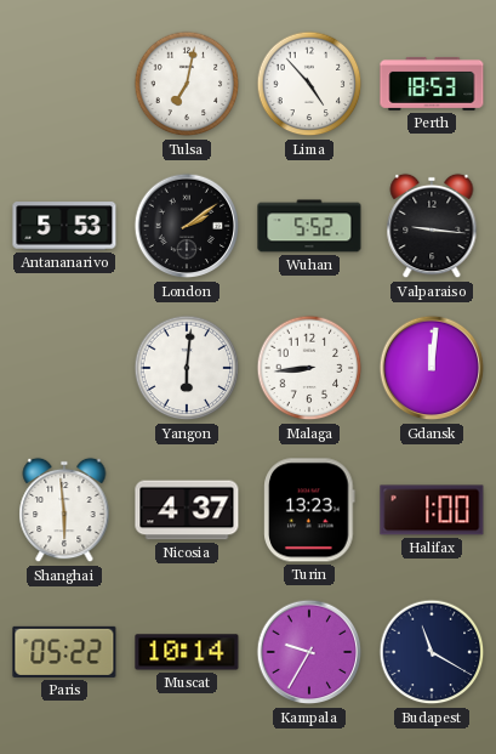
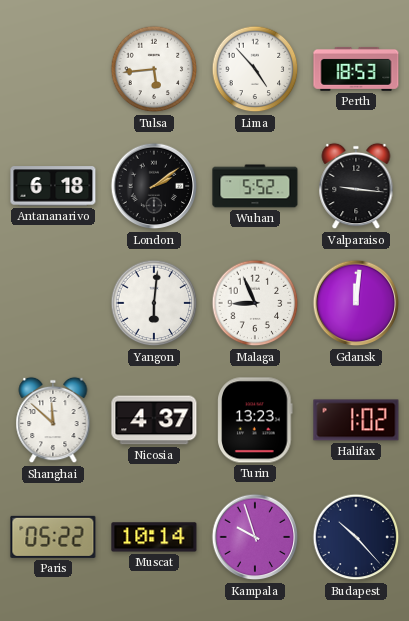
Tulsa: 7:02 -> 5:44
Antananarivo: 5:53 -> 6:18
Malaga: 8:44 -> 8:56
Shanghai: 5:59 -> 11:52
Halifax: 1:00 -> 1:02
Kampala: 9:35 -> 9:57
Budapest: 11:20 -> 10:23
